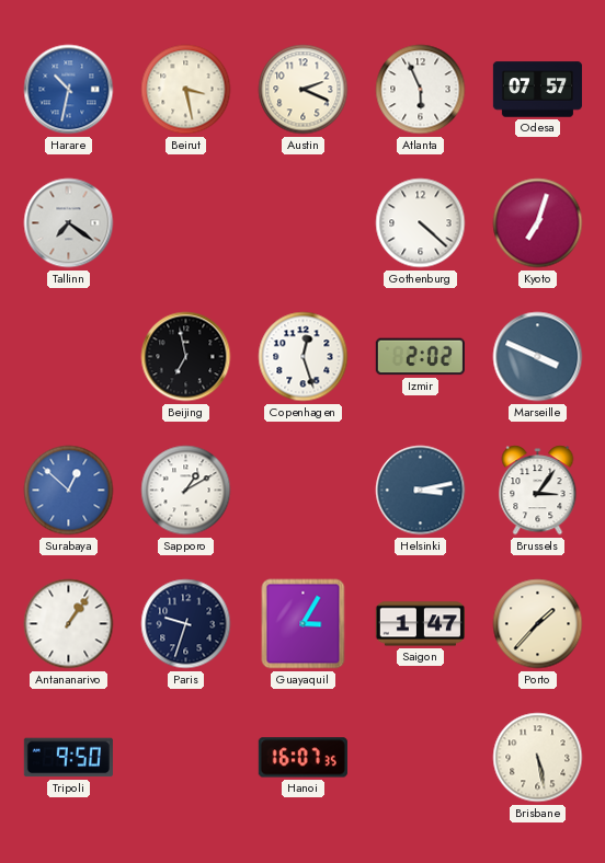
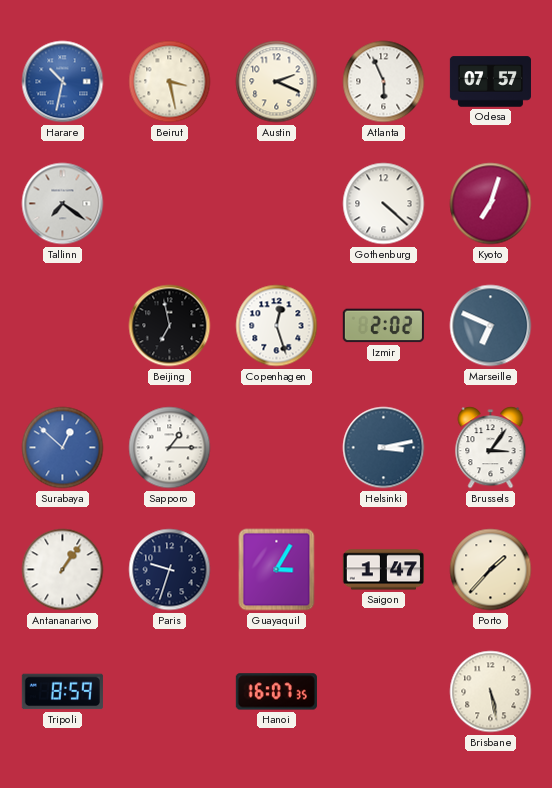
Marseille: 3:49 -> 6:49
Sapporo: 1:10 -> 1:15
Tripoli: 9:50 -> 8:59
